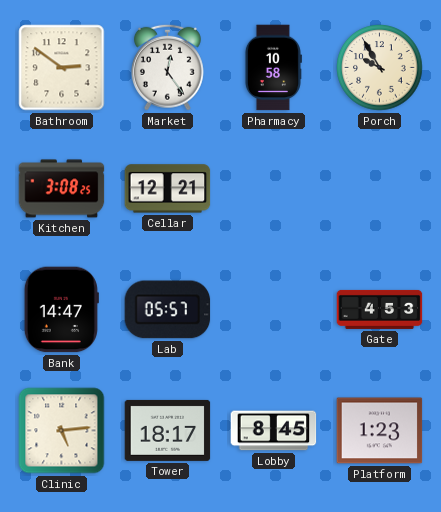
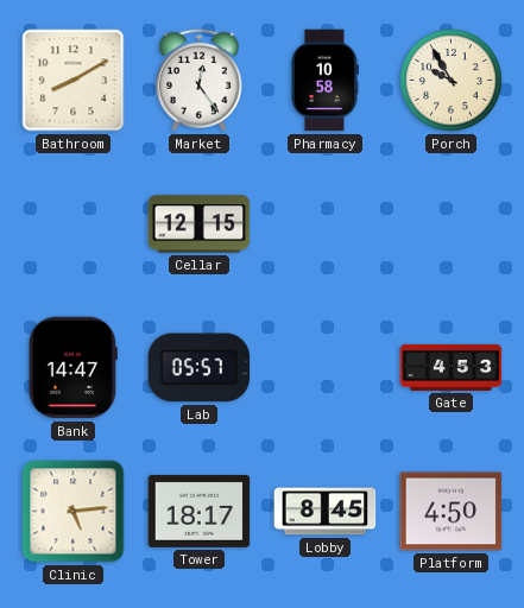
Bathroom: 2:51 -> 8:10
Kitchen: 3:08 -> none
Cellar: 12:21 -> 12:15
Platform: 1:23 -> 4:50
